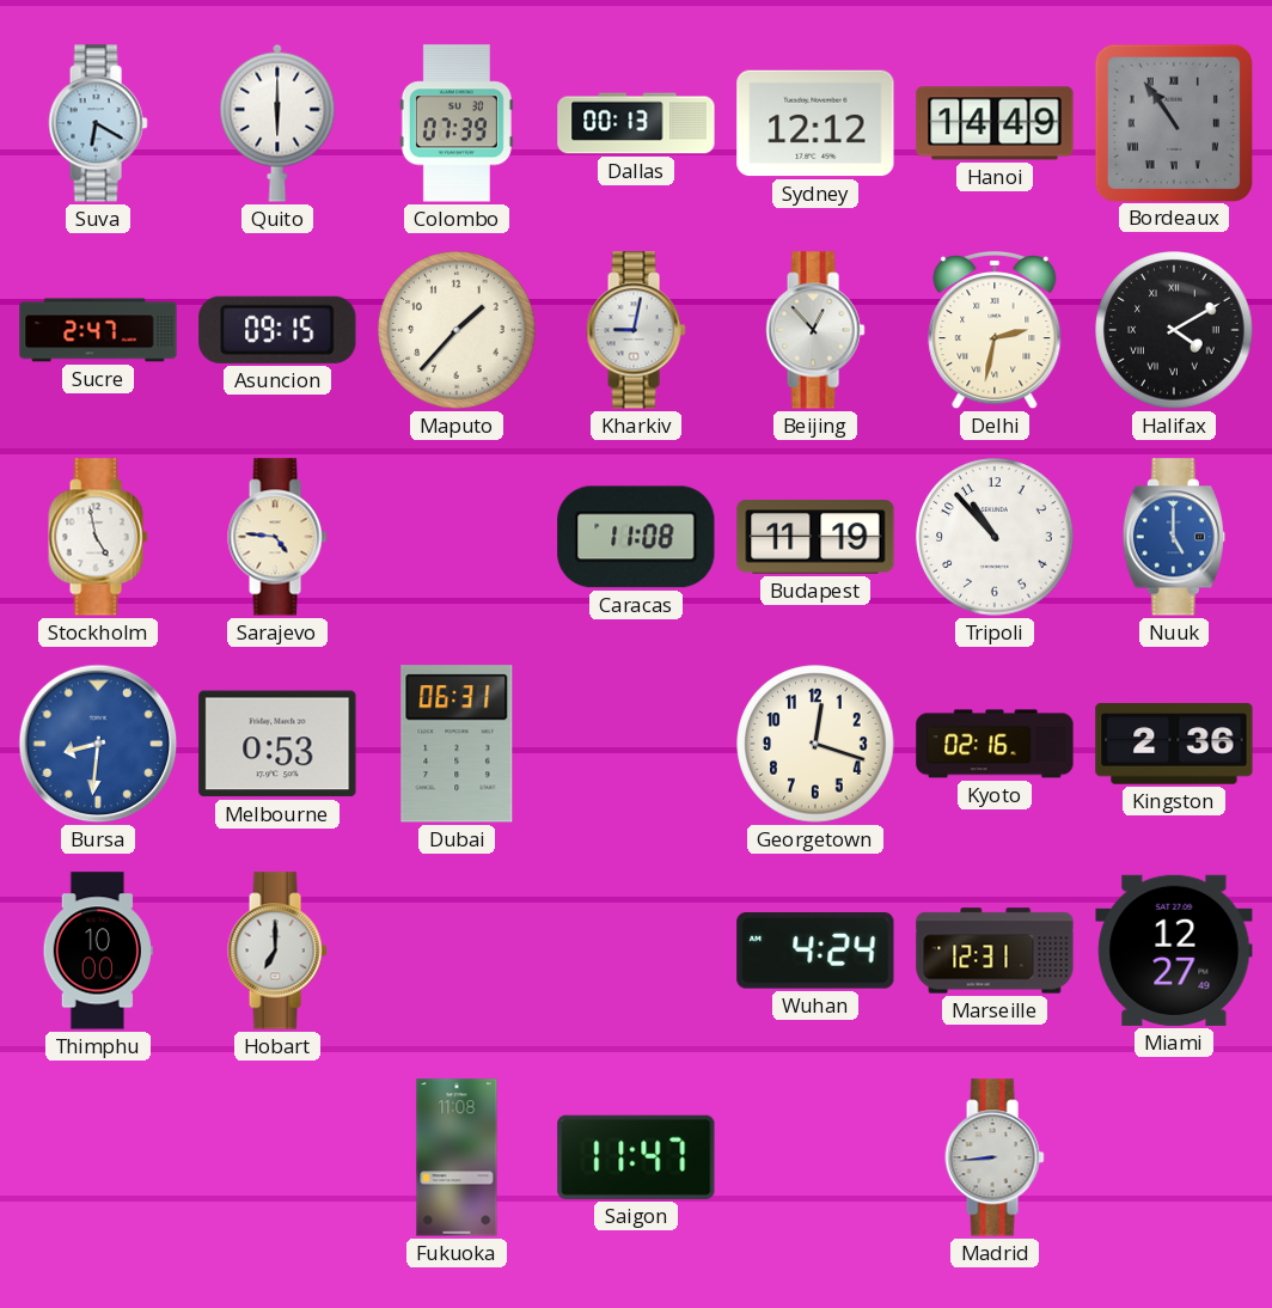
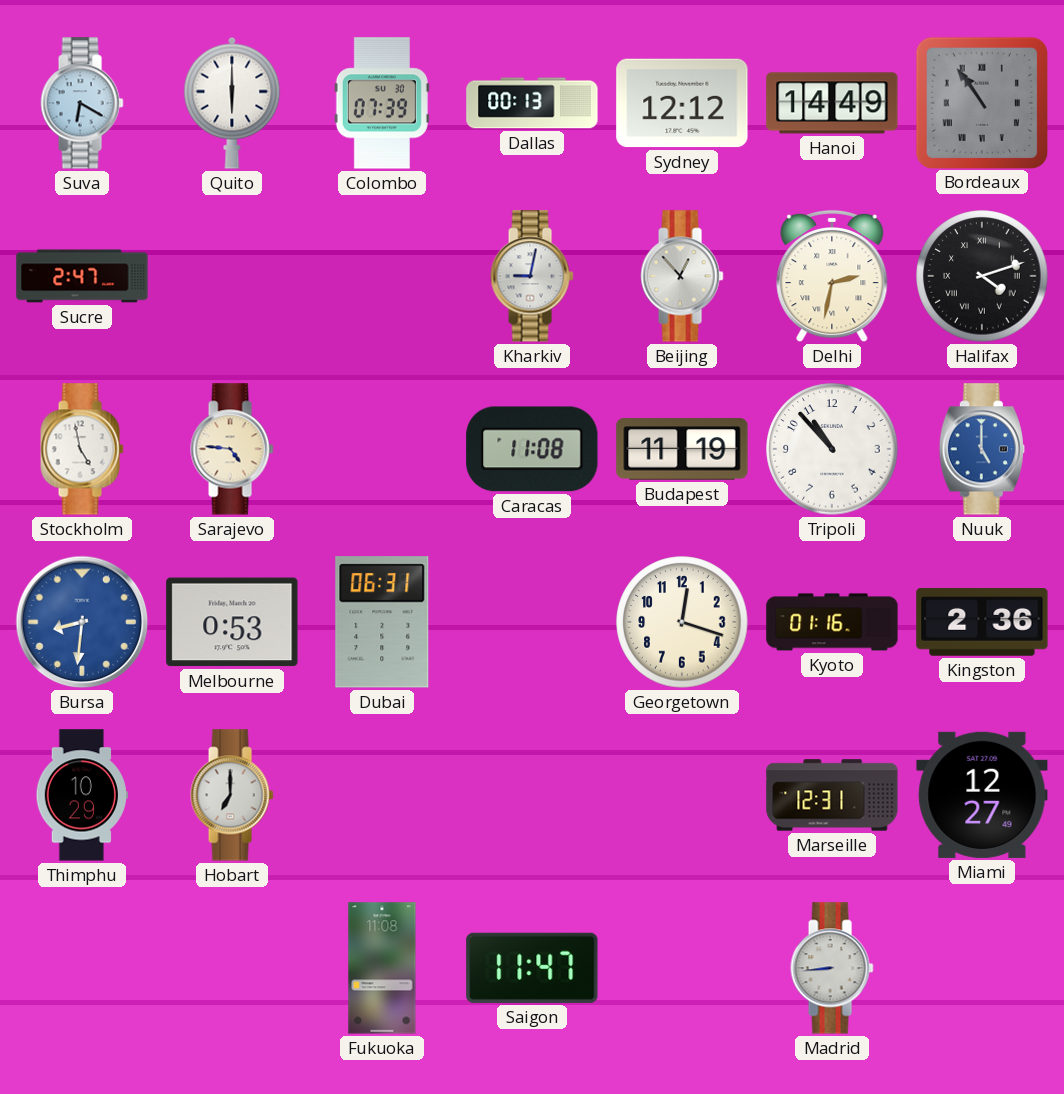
Asuncion: 09:15 -> none
Maputo: 1:37 -> none
Halifax: 4:10 -> 4:12
Kyoto: 02:16 -> 01:16
Thimphu: 10:00 -> 10:29
Wuhan: 4:24 -> none
